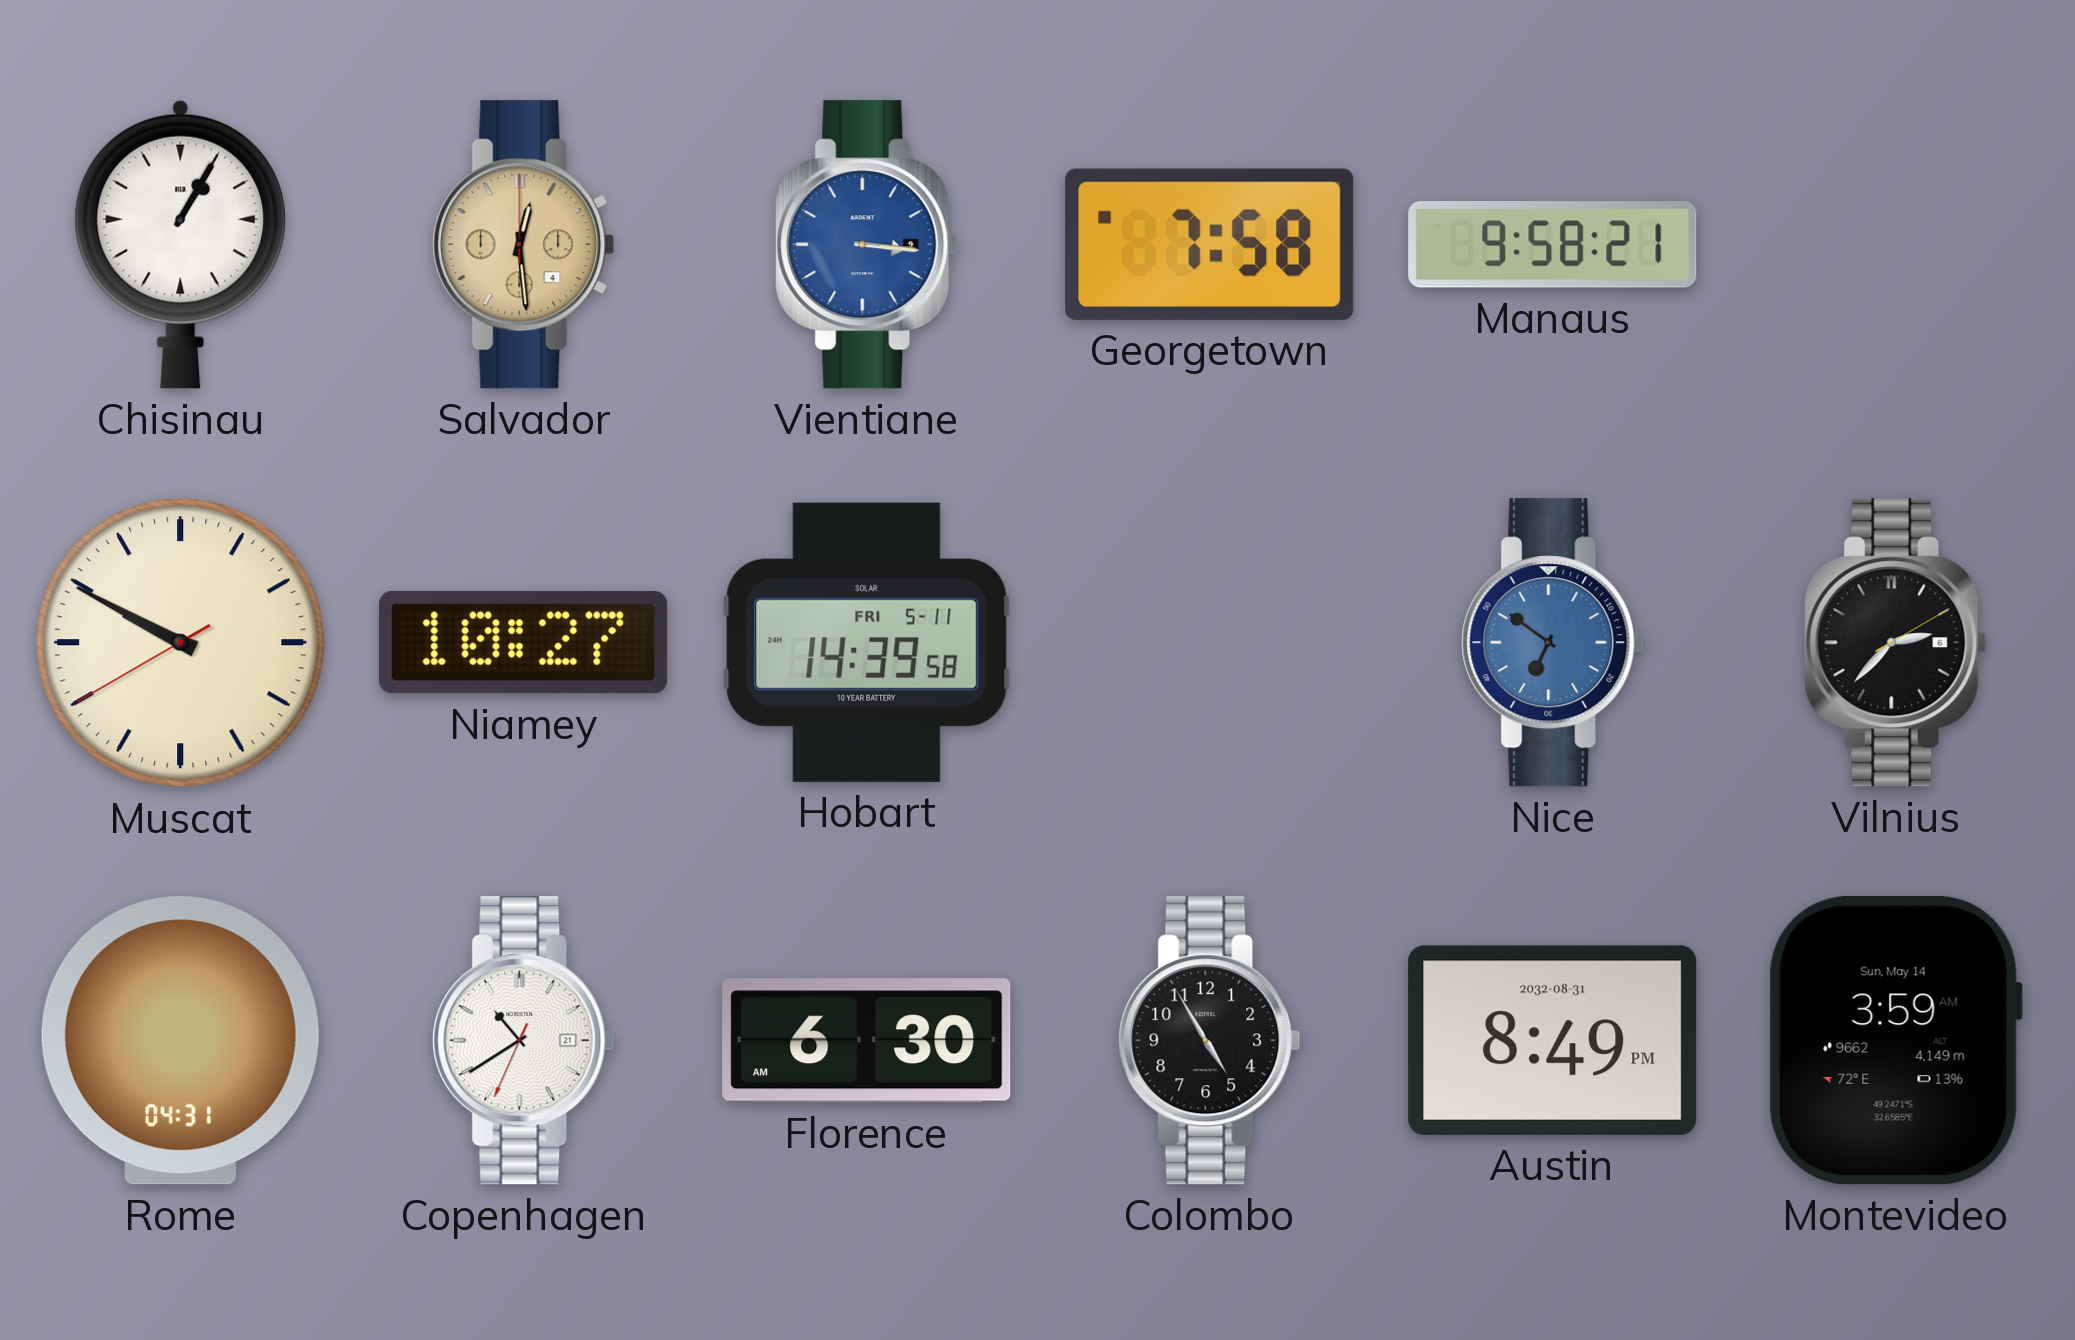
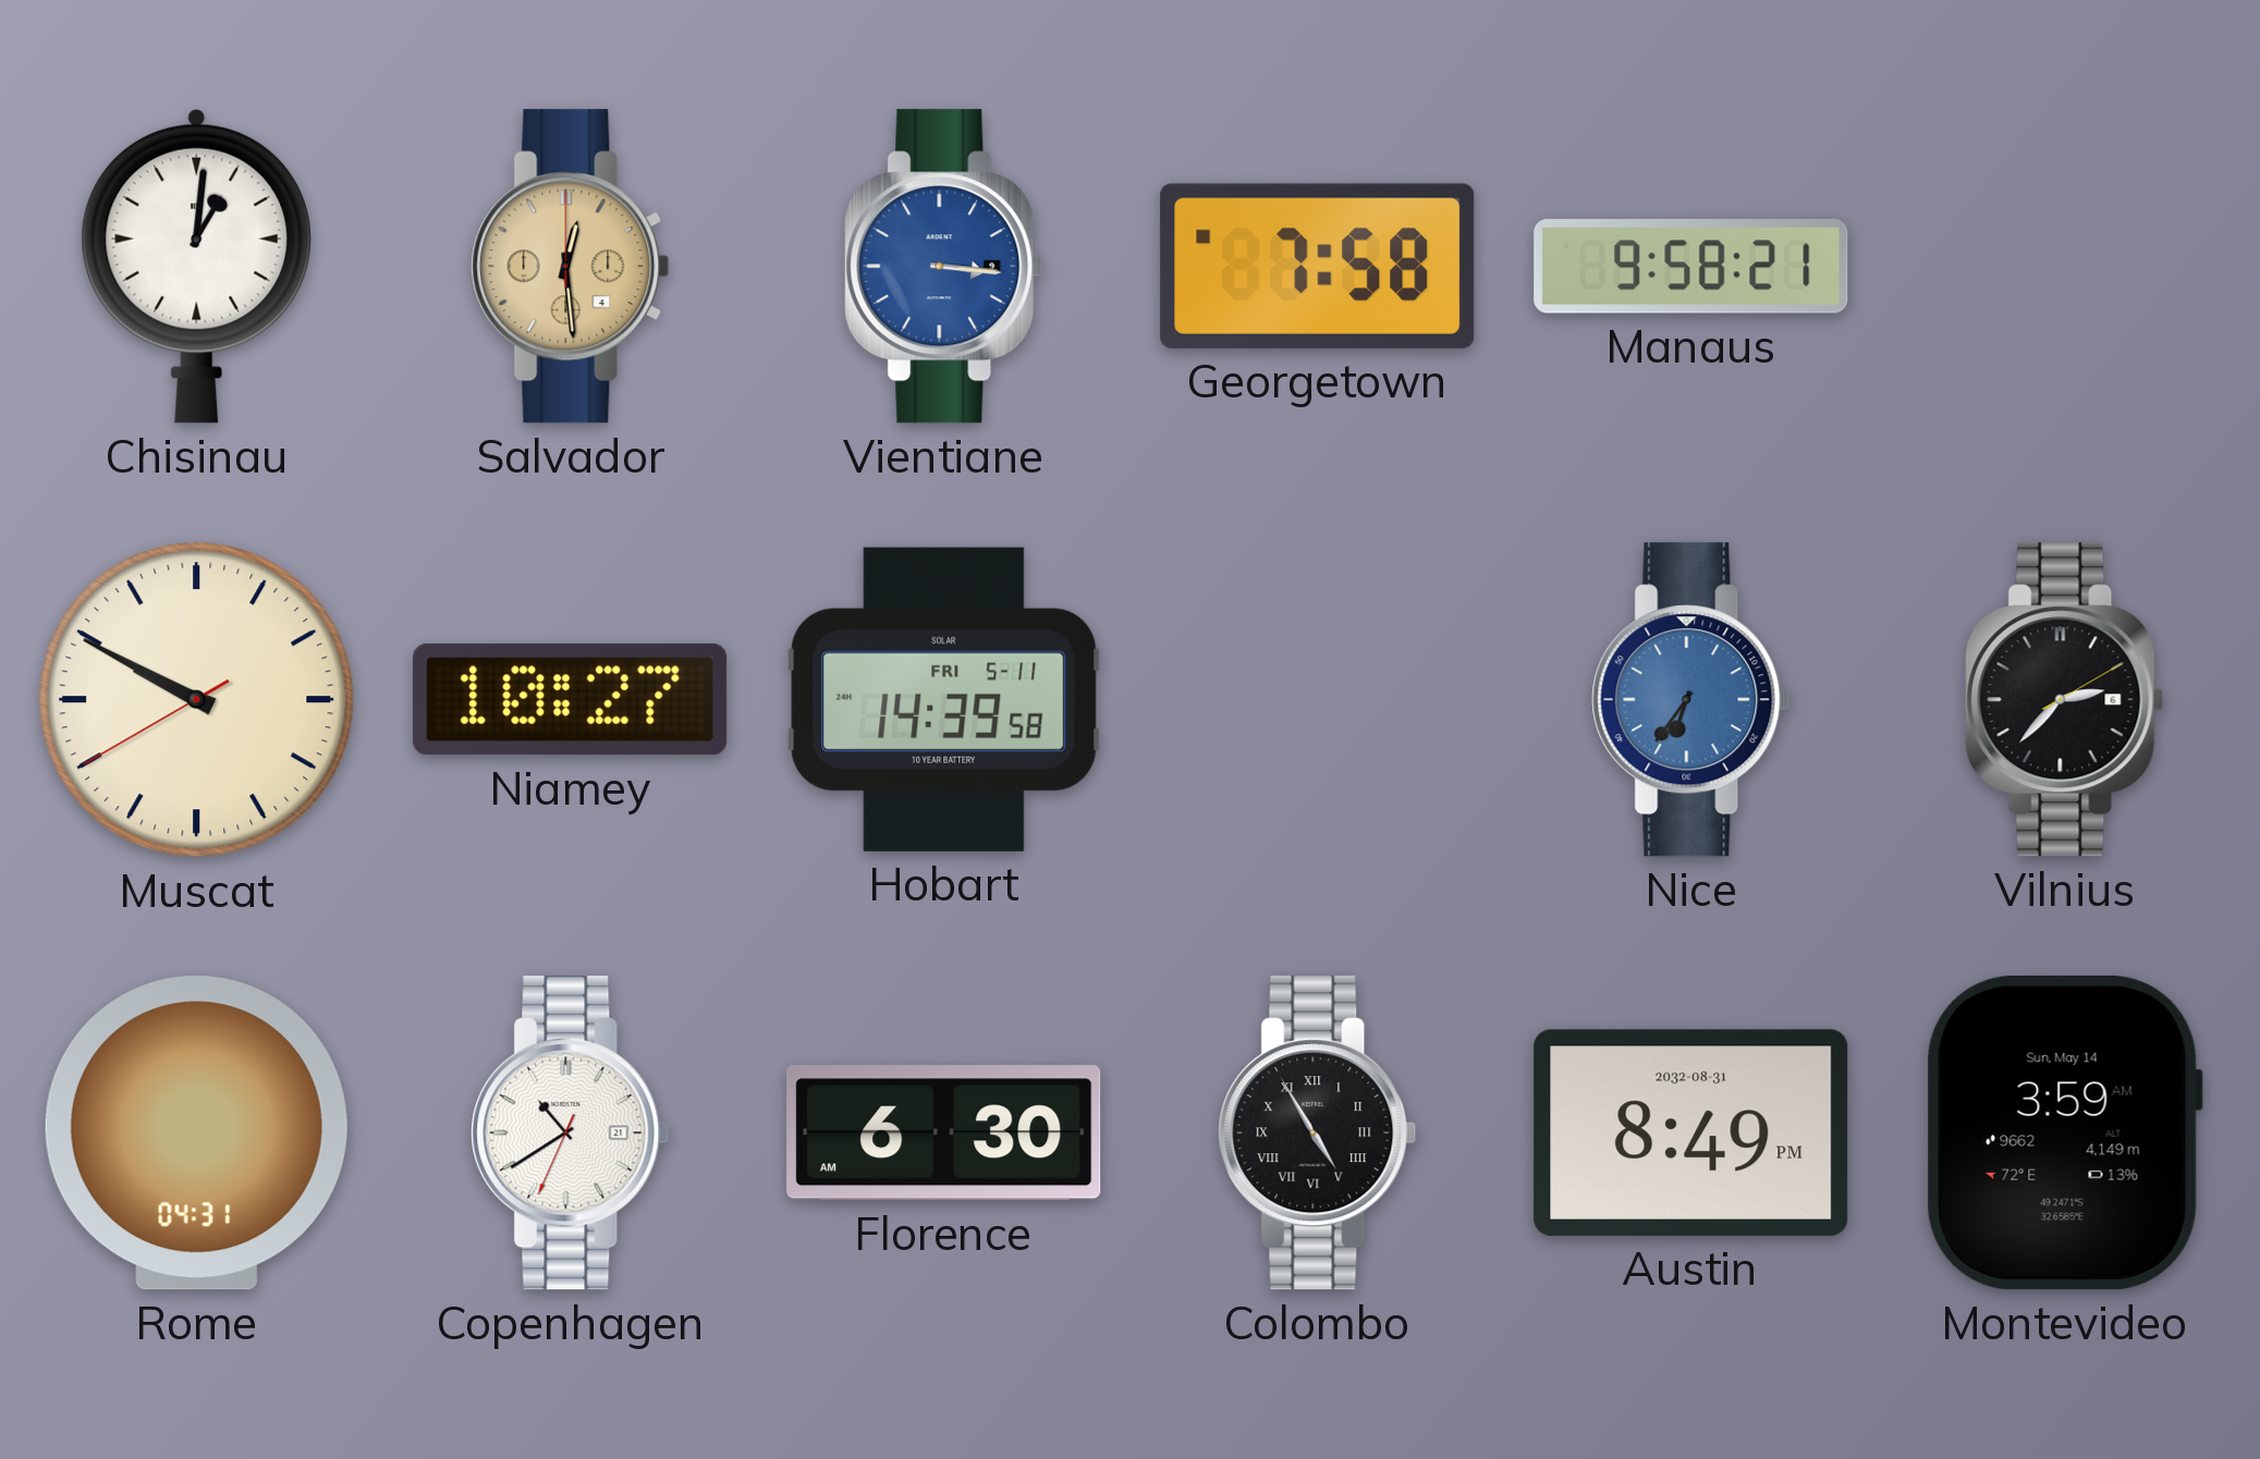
Chisinau: 1:05 -> 1:01
Nice: 6:51 -> 6:36
Colombo numerals: Arabic -> Roman
